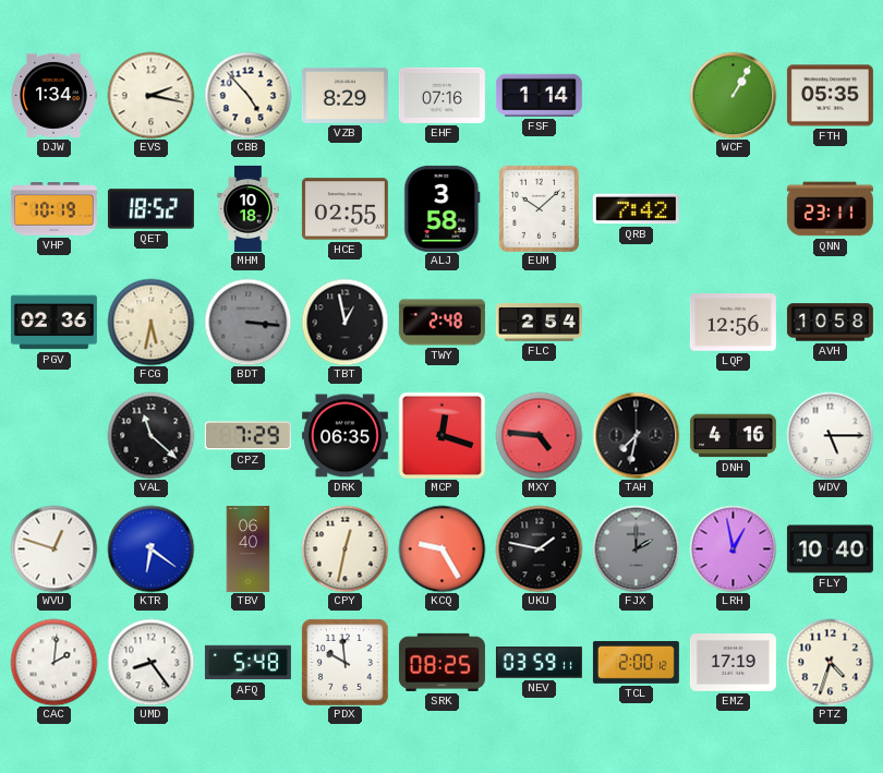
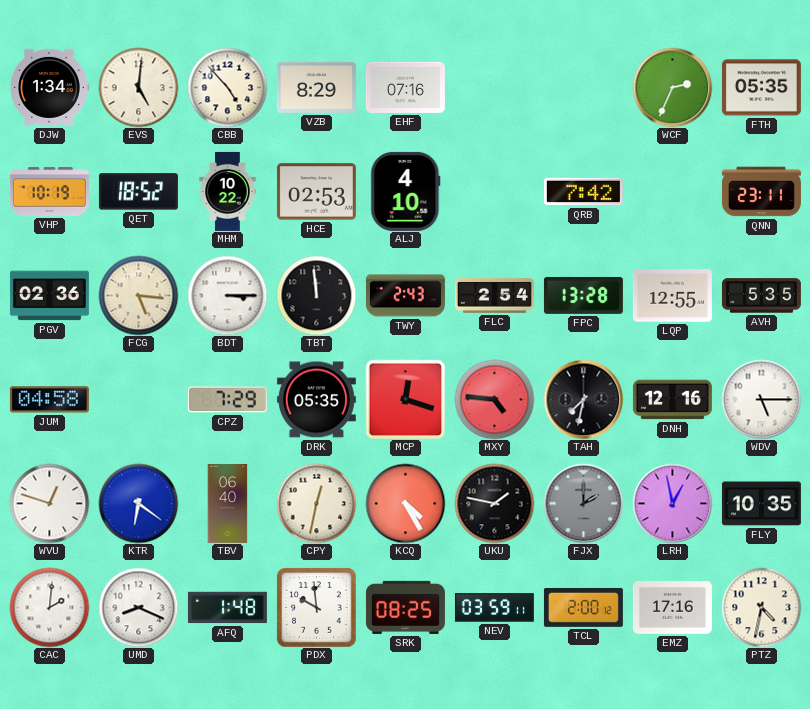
EVS: 2:17 -> 5:01
FSF: 1:14 -> none
WCF: 1:05 -> 2:34
MHM: 10:18 -> 10:22
HCE: 02:55 -> 02:53
ALJ: 3:58 -> 4:10
EUM: 10:08 -> none
FCG: 5:32 -> 5:16
BDT: 3:16 -> 3:15
BDT dial: grey -> white
TBT: 12:58 -> 11:59
TWY: 2:48 -> 2:43
FPC: none -> 13:28
LQP: 12:56 -> 12:55
AVH: 10:58 -> 5:35
JUM: none -> 04:58
VAL: 11:22 -> none
DRK: 06:35 -> 05:35
DNH: 4:16 -> 12:16
KCQ: 9:25 -> 4:25
FLY: 10:40 -> 10:35
UMD: 8:24 -> 8:19
AFQ: 5:48 -> 1:48
EMZ: 17:19 -> 17:16
PTZ: 4:33 -> 4:32
